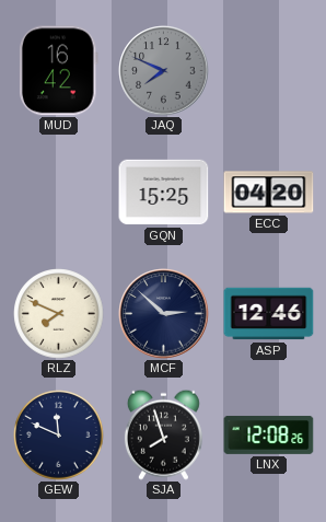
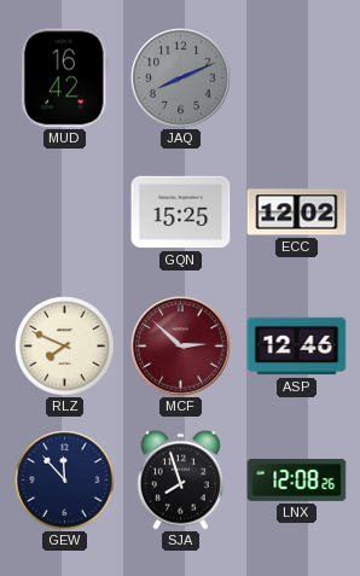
JAQ: 7:49 -> 8:11
ECC: 04:20 -> 12:02
MCF dial: navy -> burgundy
GEW: 11:49 -> 11:53
